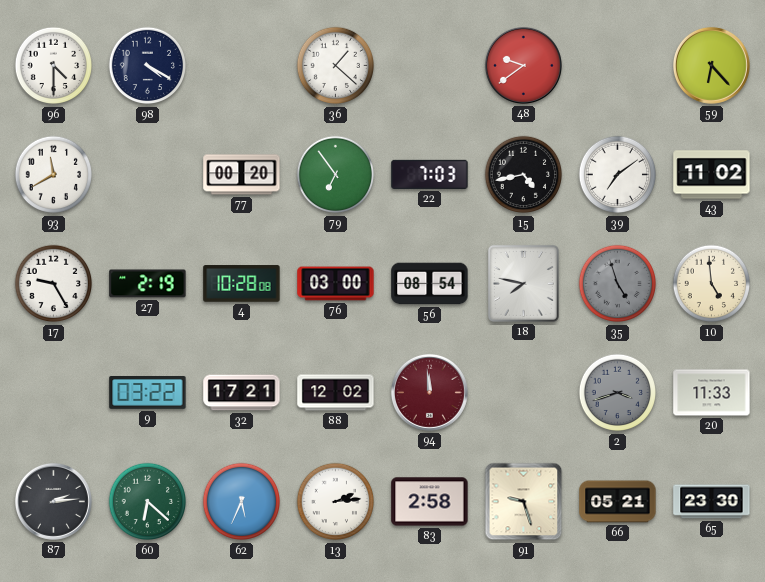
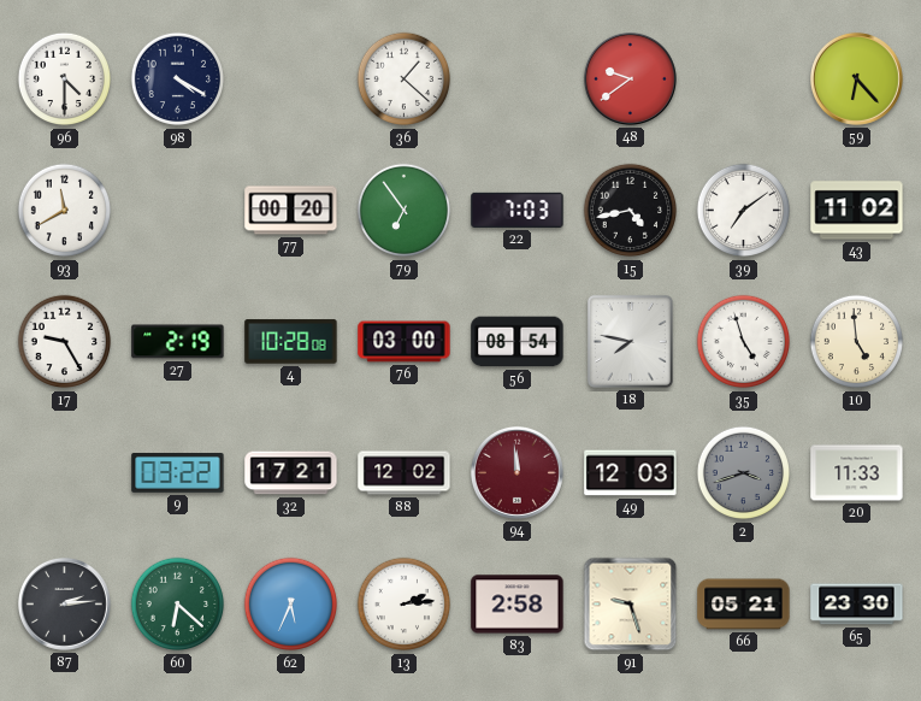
35 dial: grey -> white
49: none -> 12:03
